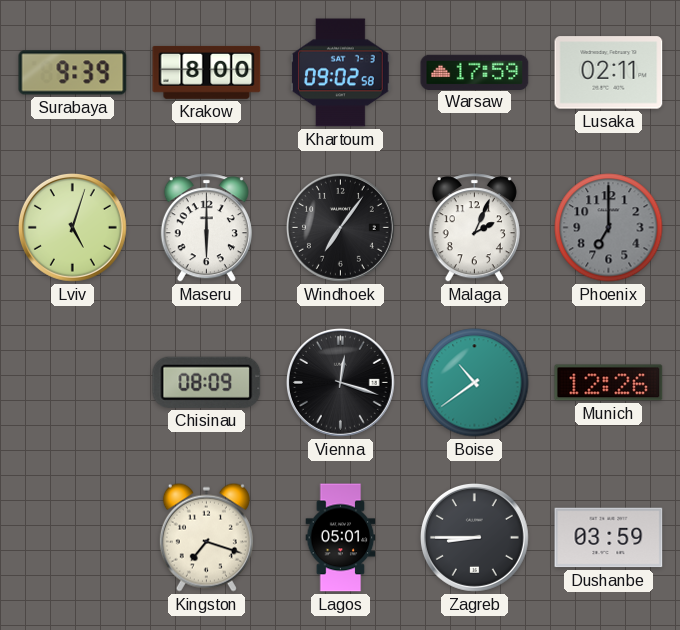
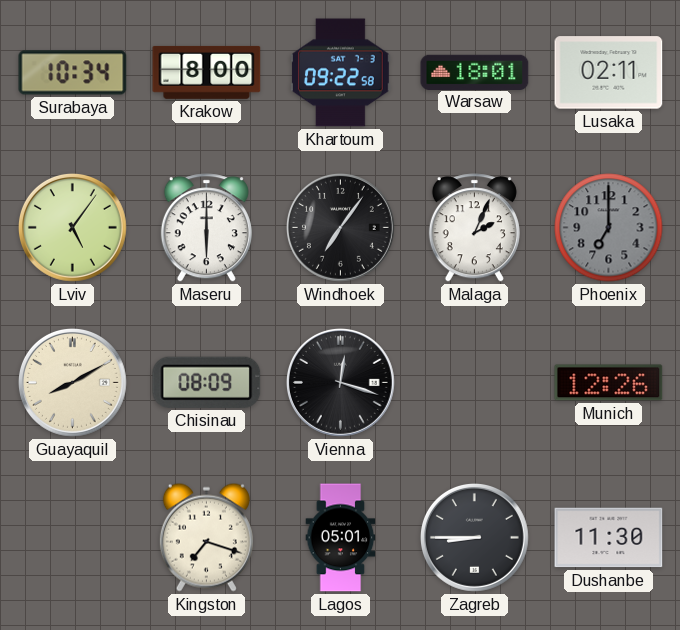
Surabaya: 9:39 -> 10:34
Khartoum: 09:02 -> 09:22
Warsaw: 17:59 -> 18:01
Lviv: 5:03 -> 5:06
Guayaquil: none -> 8:10
Boise: 10:39 -> none
Dushanbe: 03:59 -> 11:30
